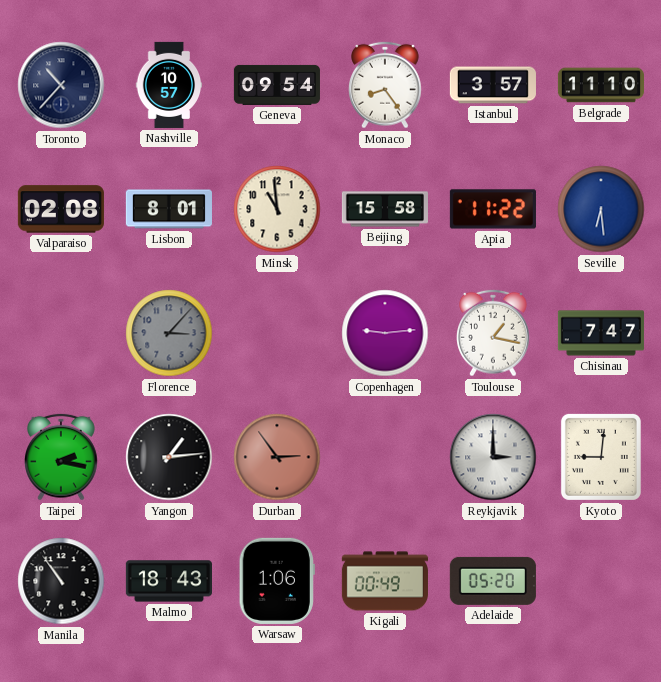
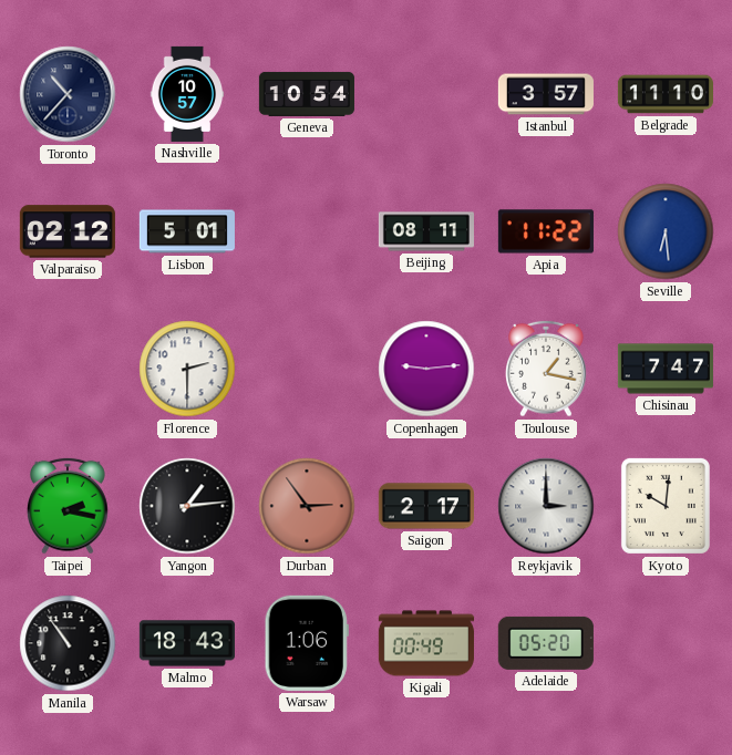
Geneva: 09:54 -> 10:54
Monaco: 8:24 -> none
Valparaiso: 02:08 -> 02:12
Lisbon: 8:01 -> 5:01
Minsk: 10:59 -> none
Beijing: 15:58 -> 08:11
Florence: 3:07 -> 2:30
Florence dial: grey -> white
Saigon: none -> 2:17
Kyoto: 9:01 -> 10:01
